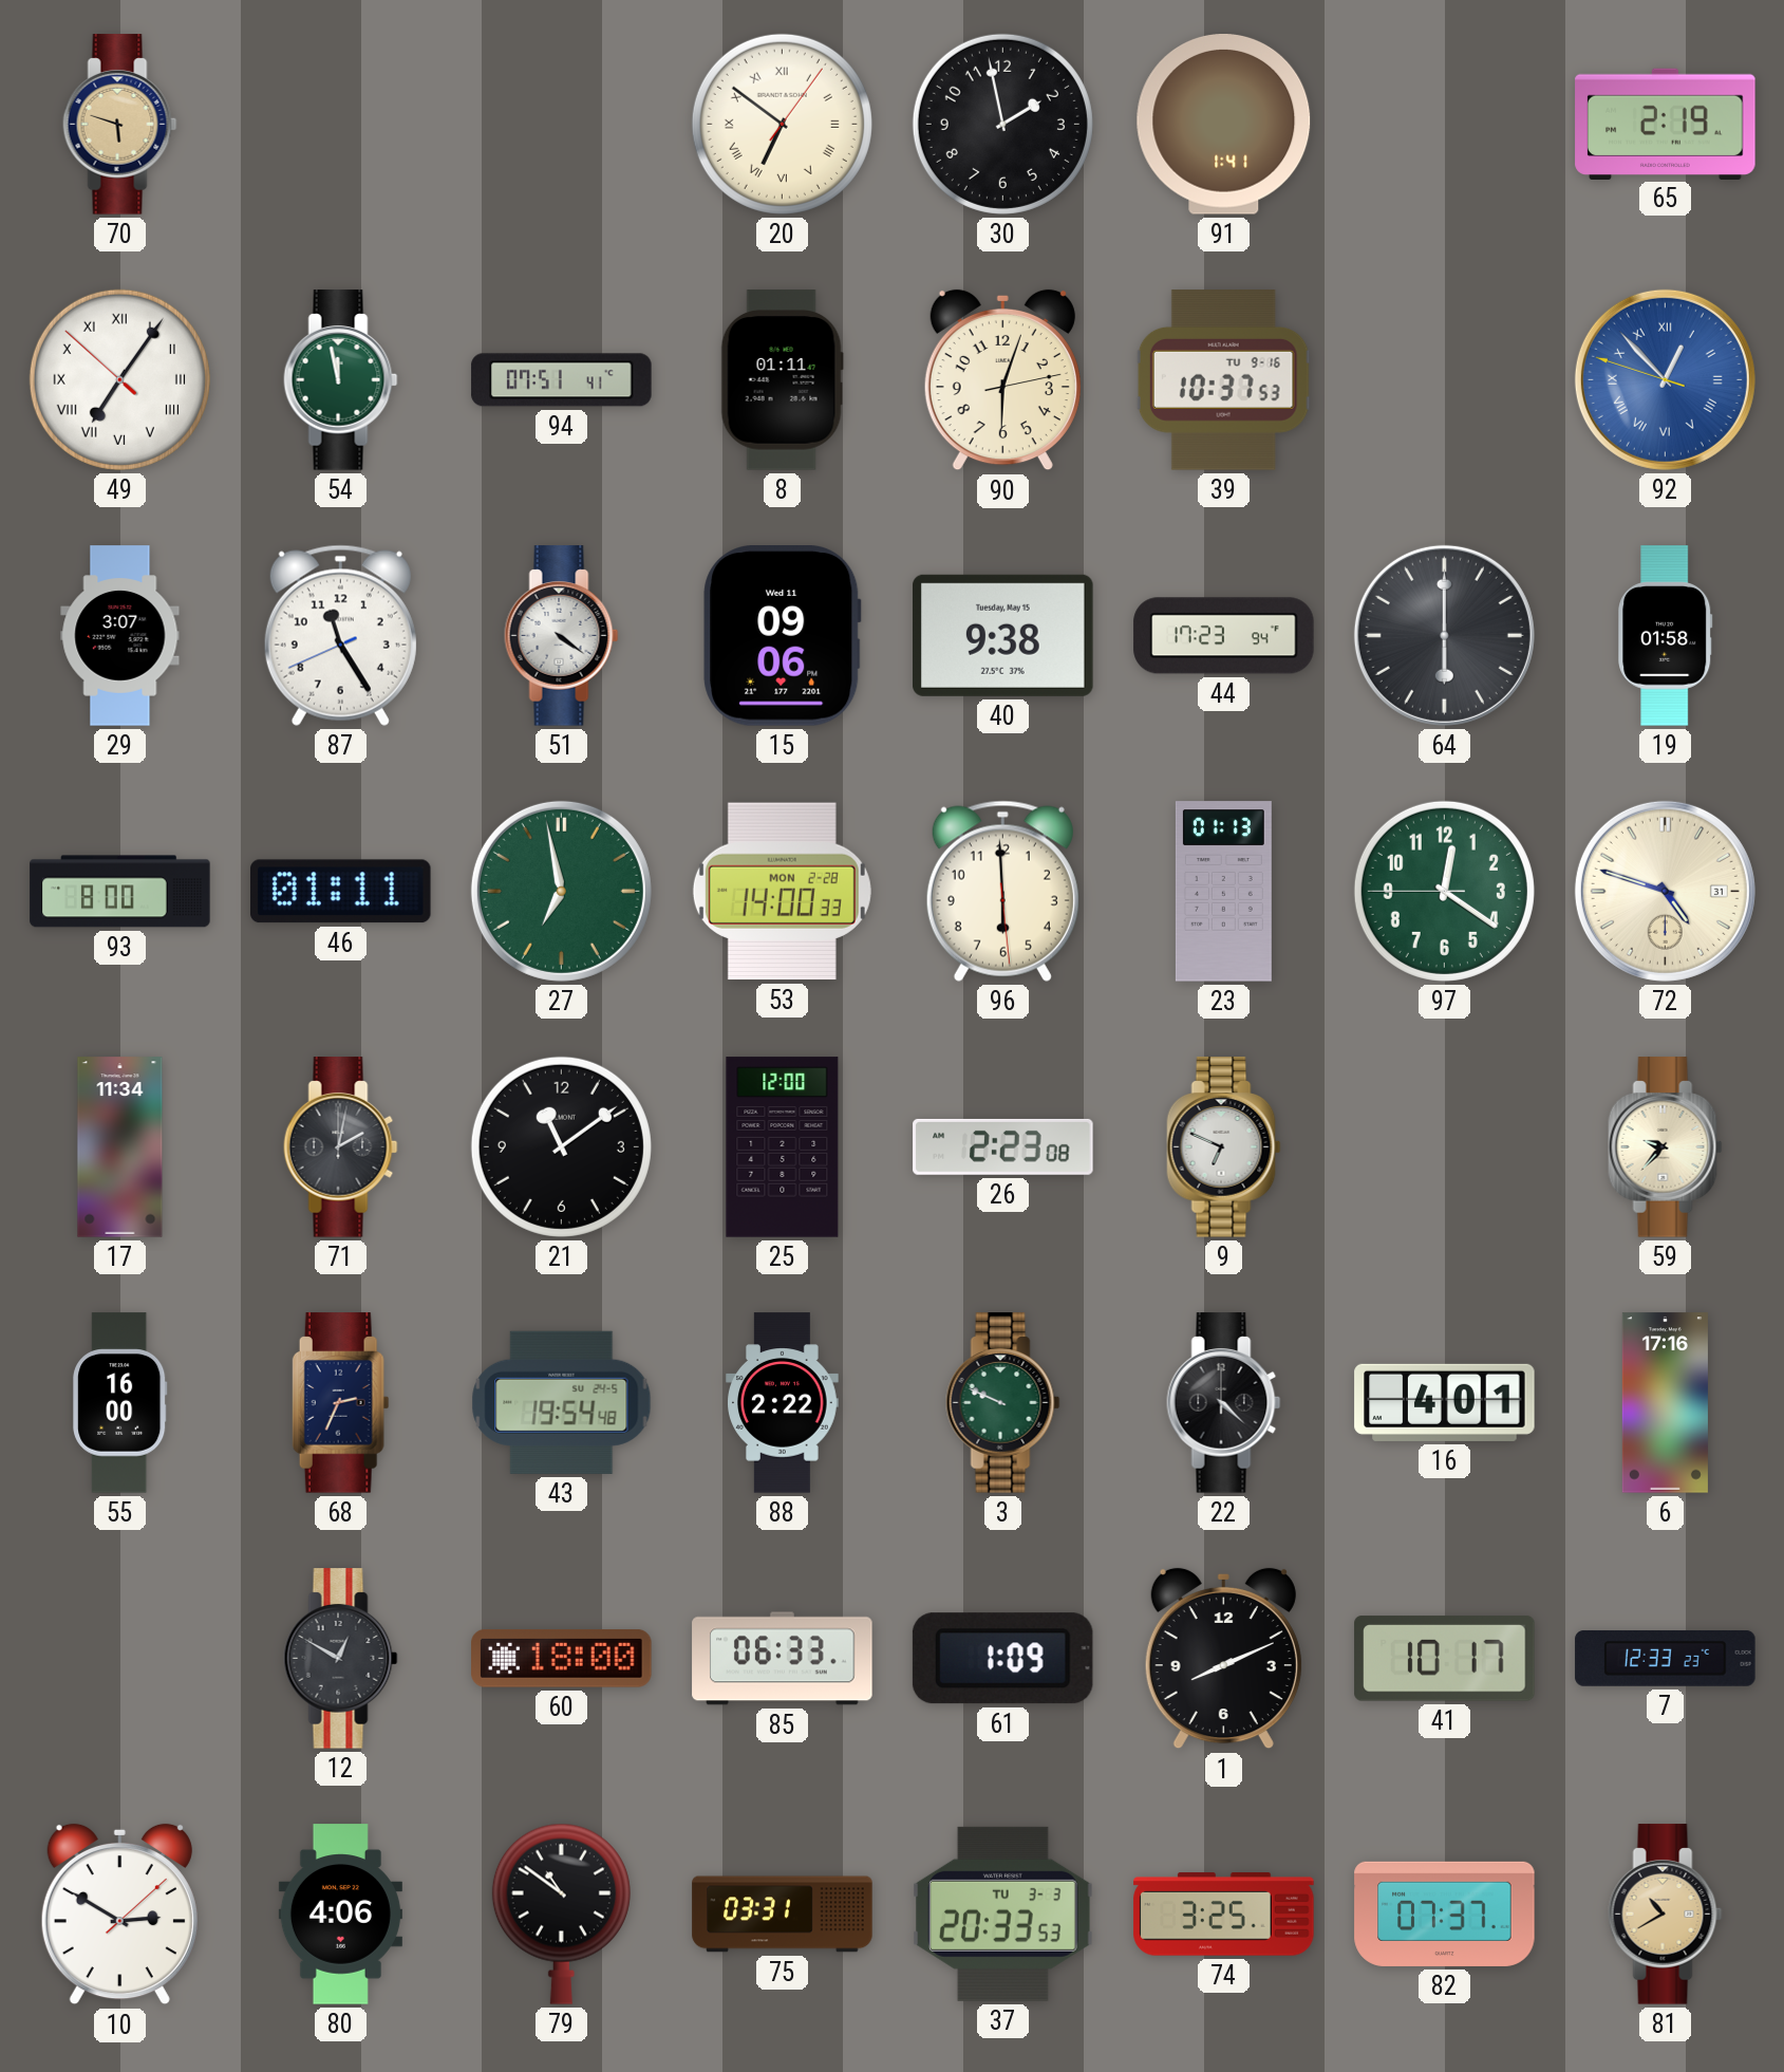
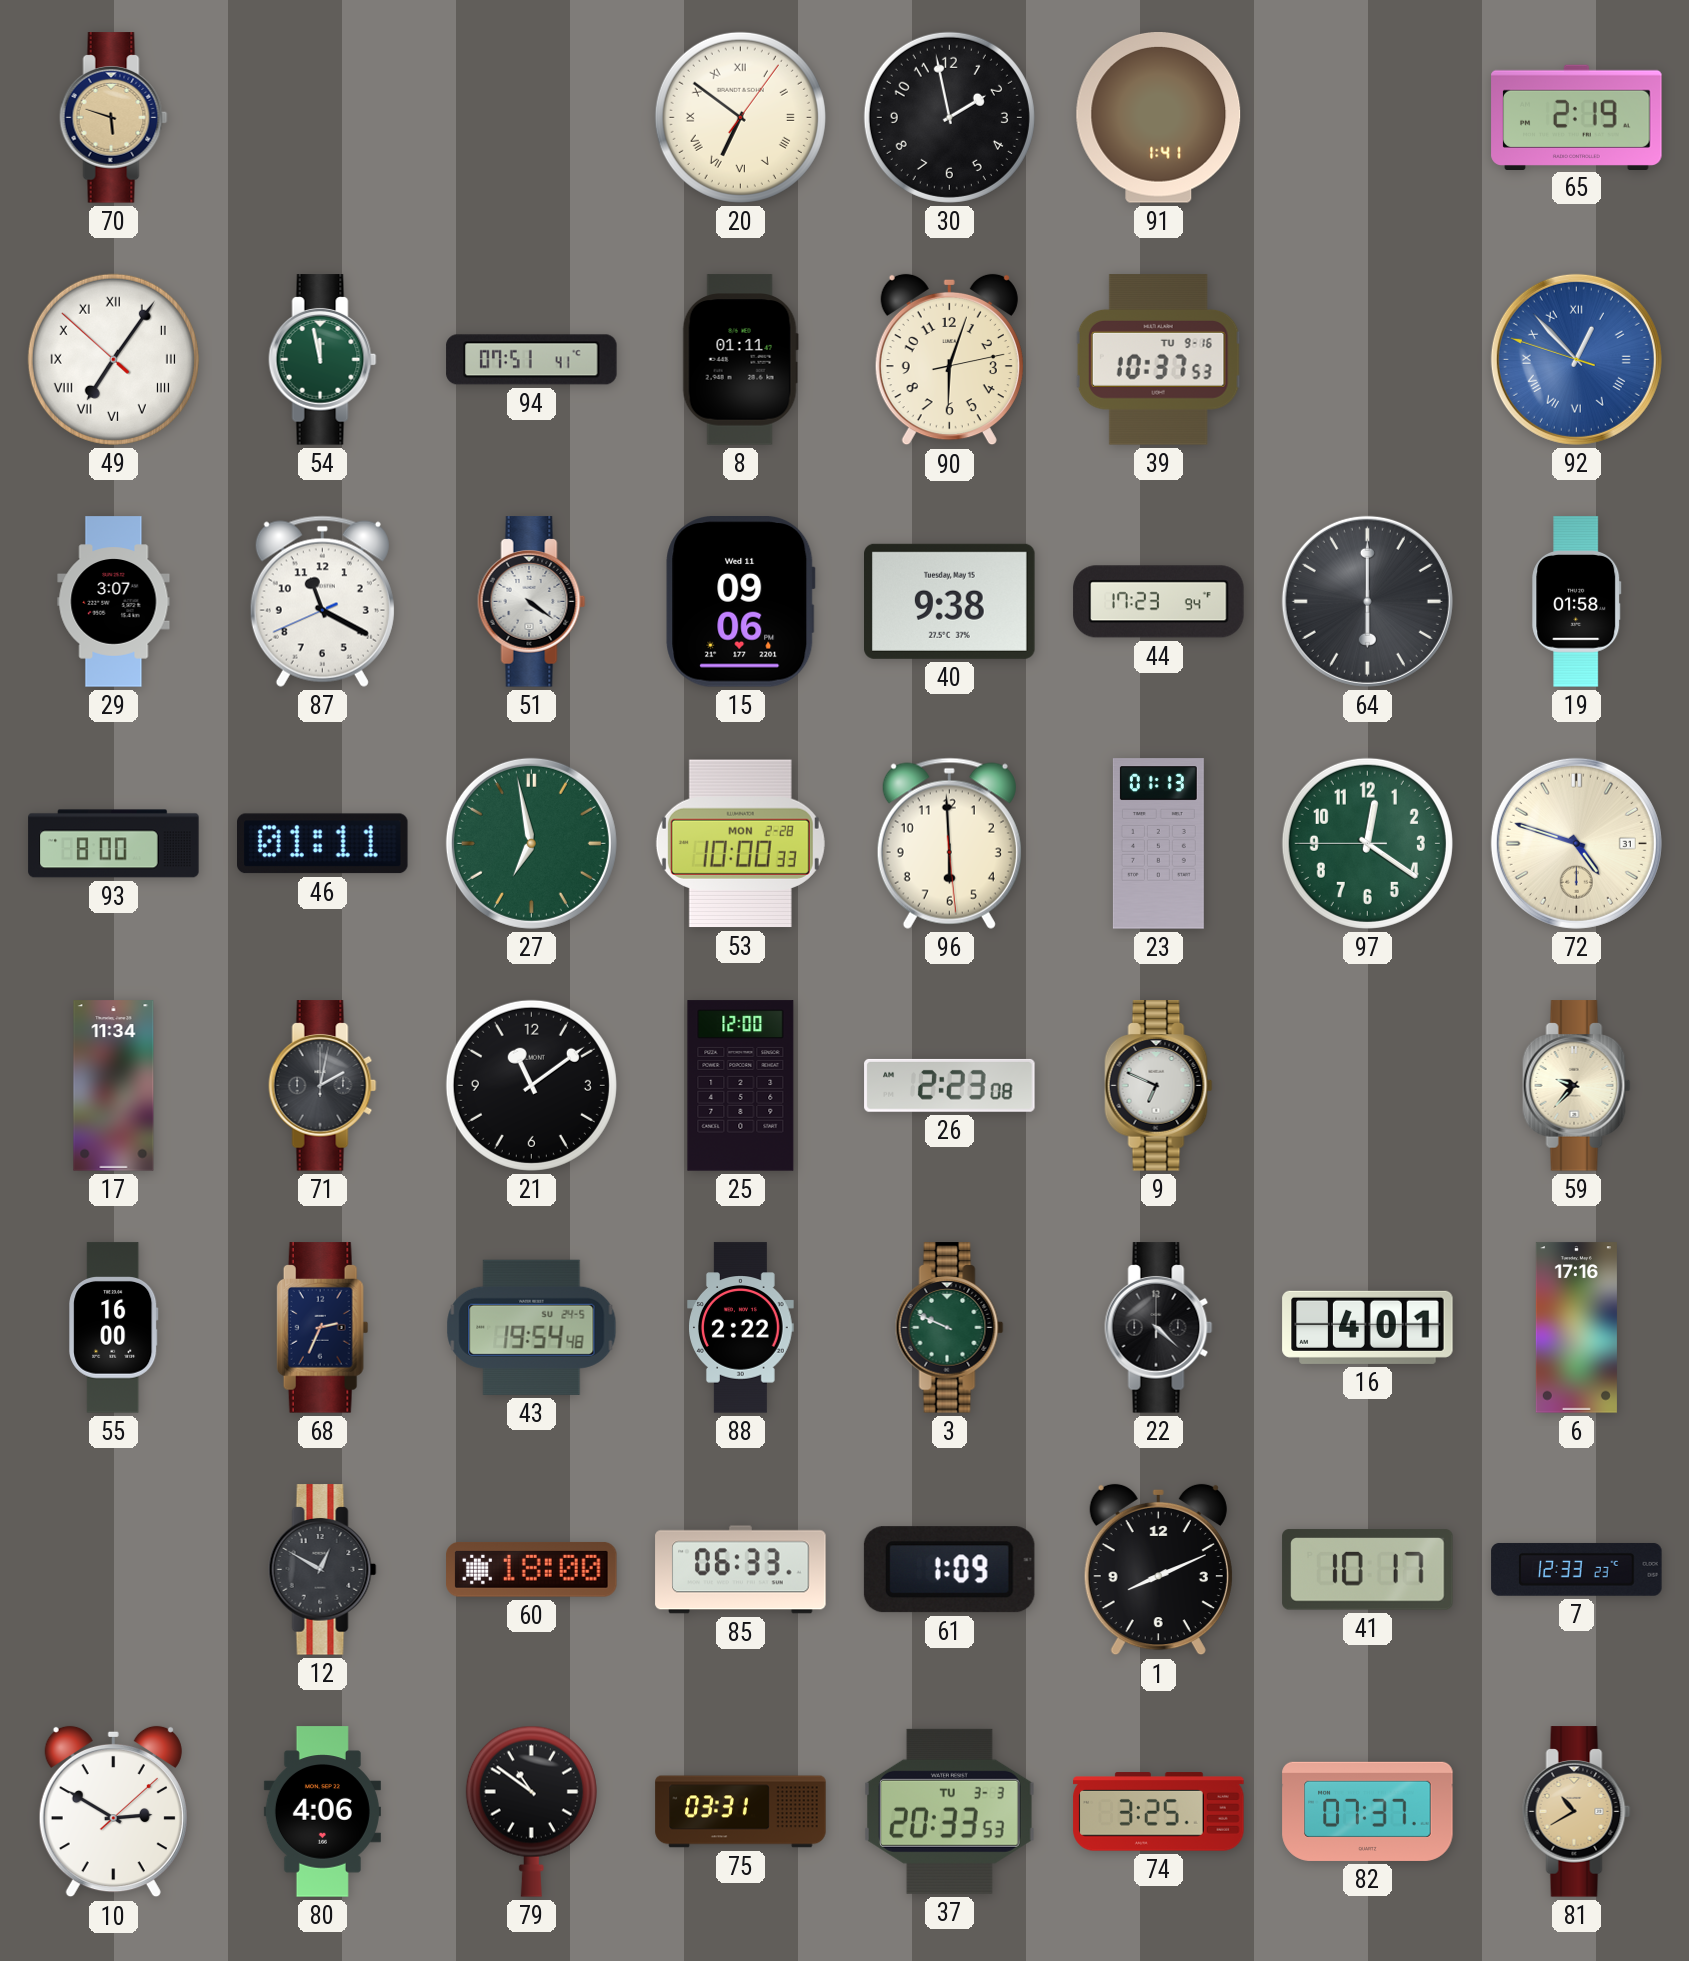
87: 11:24 -> 11:19
53: 14:00 -> 10:00
